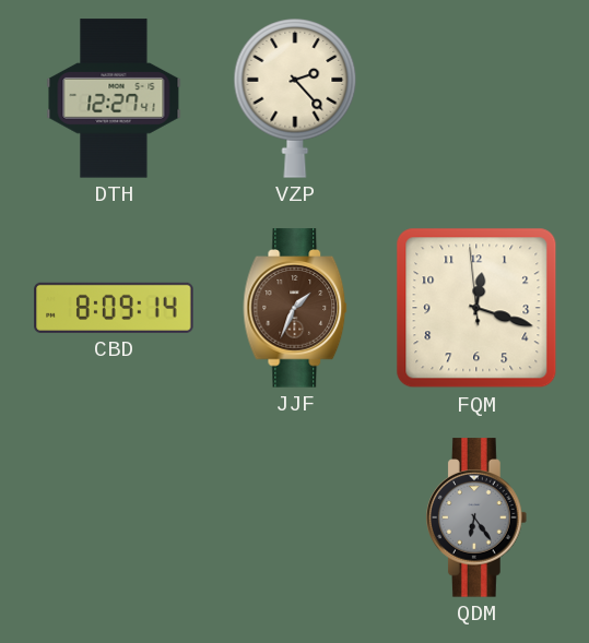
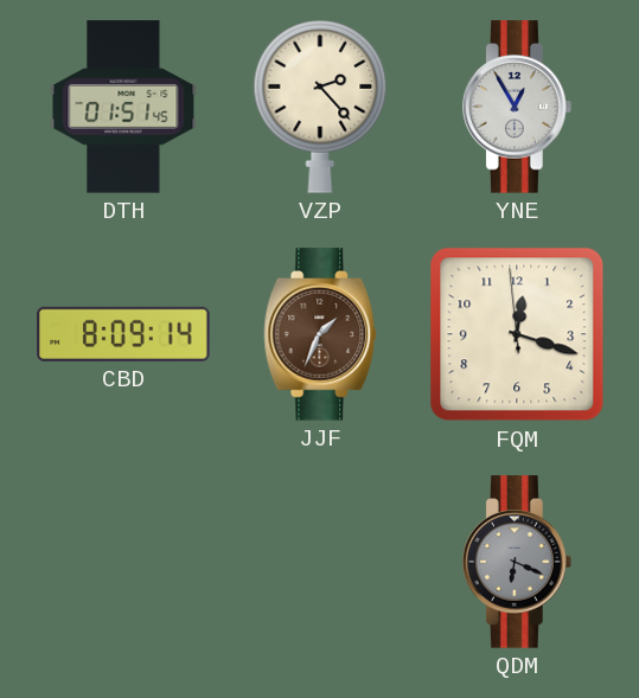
DTH: 12:27 -> 01:51
YNE: none -> 12:55
QDM: 6:24 -> 6:19
